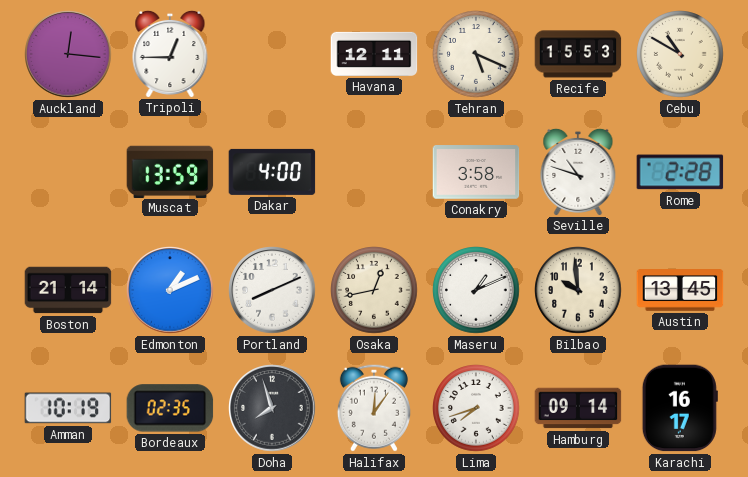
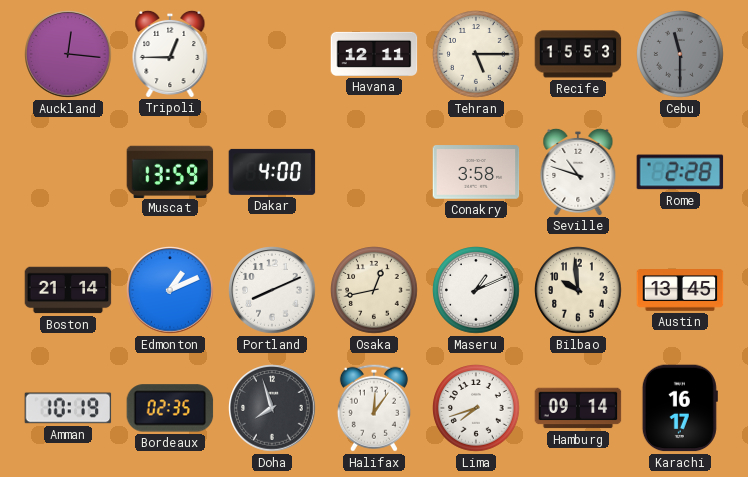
Tehran: 5:19 -> 5:15
Cebu: 10:50 -> 11:30
Cebu dial: cream -> grey
